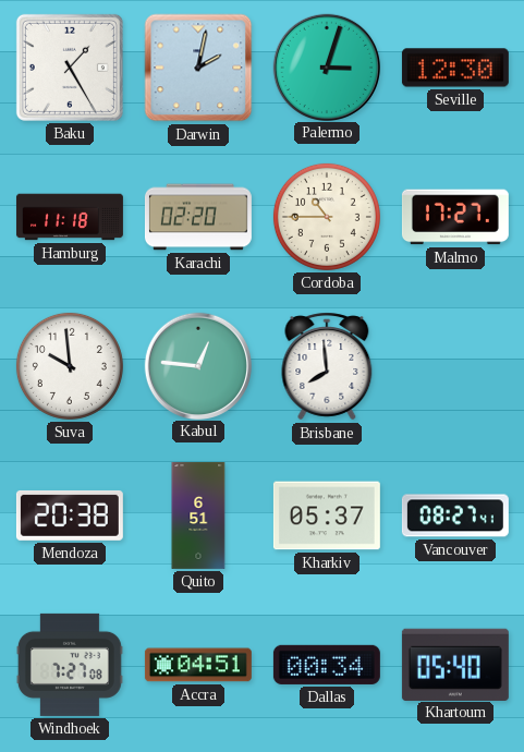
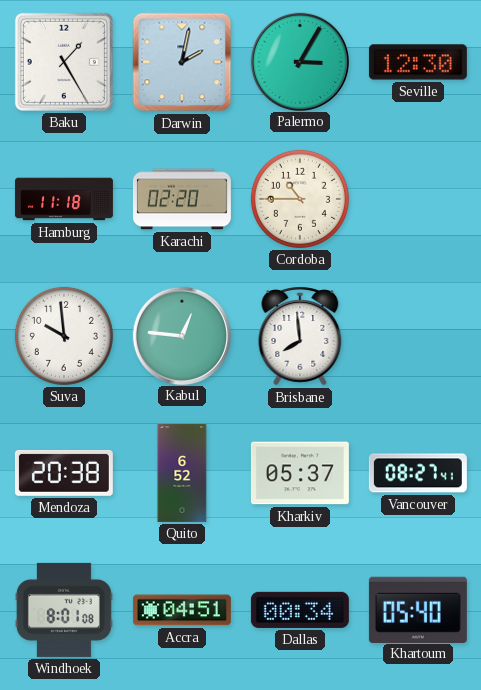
Palermo: 3:03 -> 3:05
Malmo: 17:27 -> none
Quito: 6:51 -> 6:52
Windhoek: 7:27 -> 8:01
